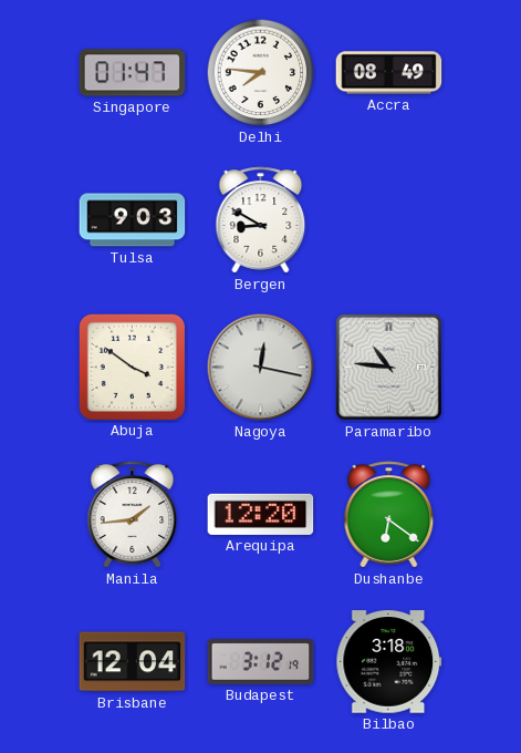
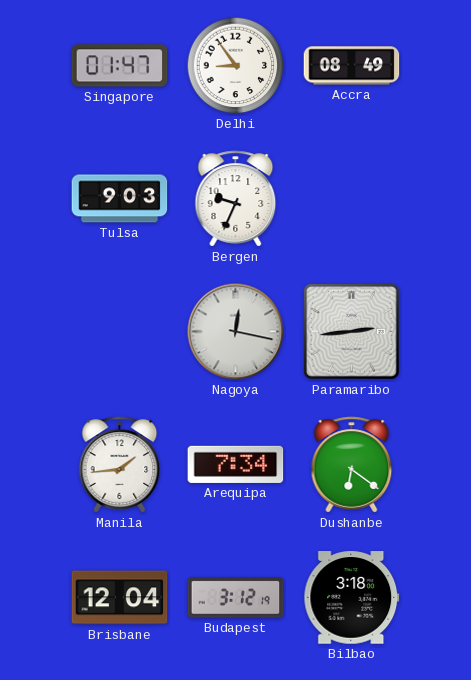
Delhi: 7:46 -> 8:54
Bergen: 8:50 -> 9:34
Abuja: 3:51 -> none
Paramaribo: 10:46 -> 2:44
Arequipa: 12:20 -> 7:34
